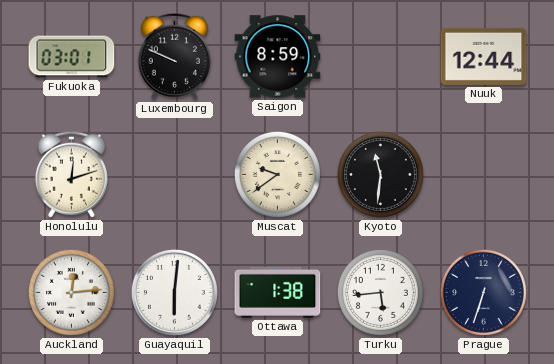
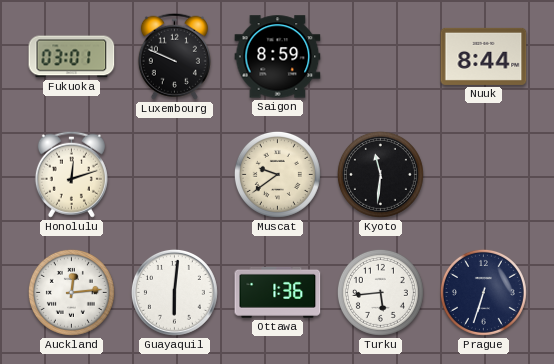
Nuuk: 12:44 -> 8:44
Ottawa: 1:38 -> 1:36
